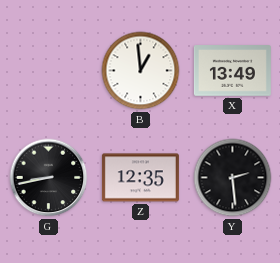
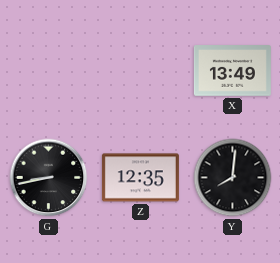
B: 12:59 -> none
Y: 2:29 -> 8:01
